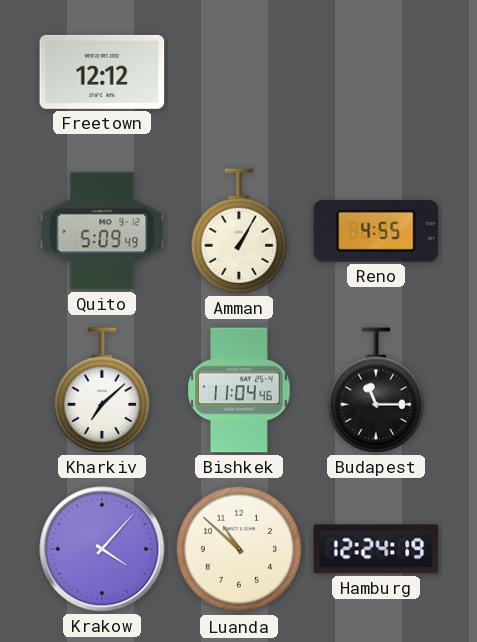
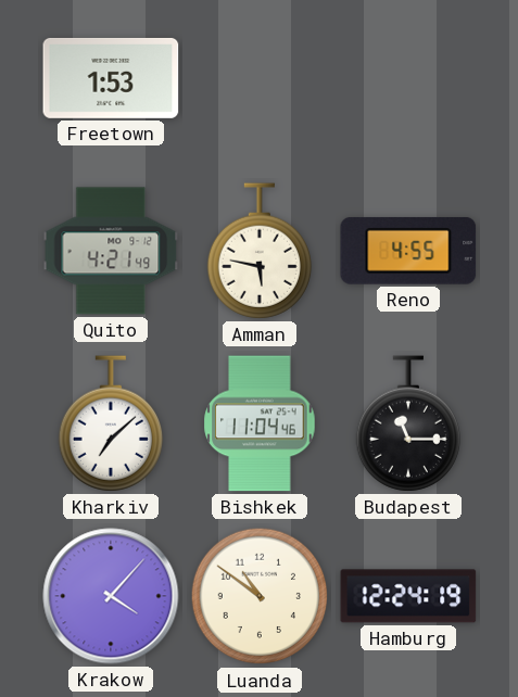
Freetown: 12:12 -> 1:53
Quito: 5:09 -> 4:21
Amman: 1:05 -> 5:47
Luanda: 10:52 -> 10:51
